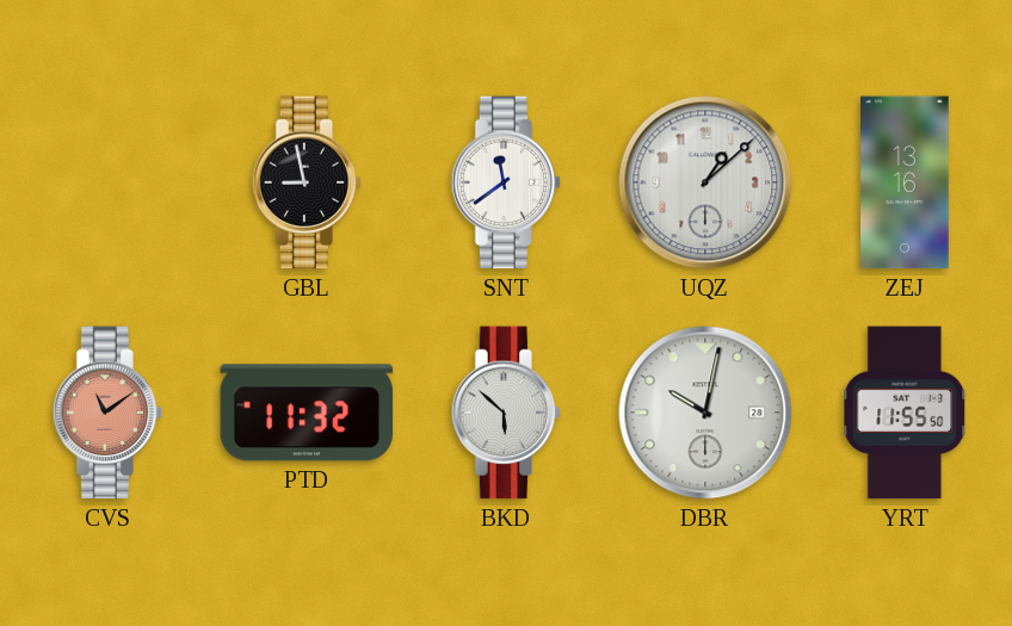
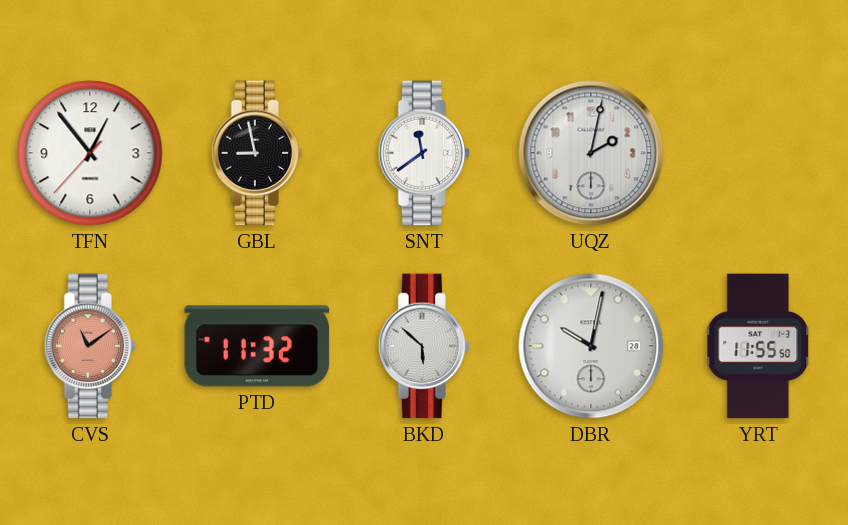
TFN: none -> 12:53
UQZ: 1:08 -> 2:02
ZEJ: 13:16 -> none
